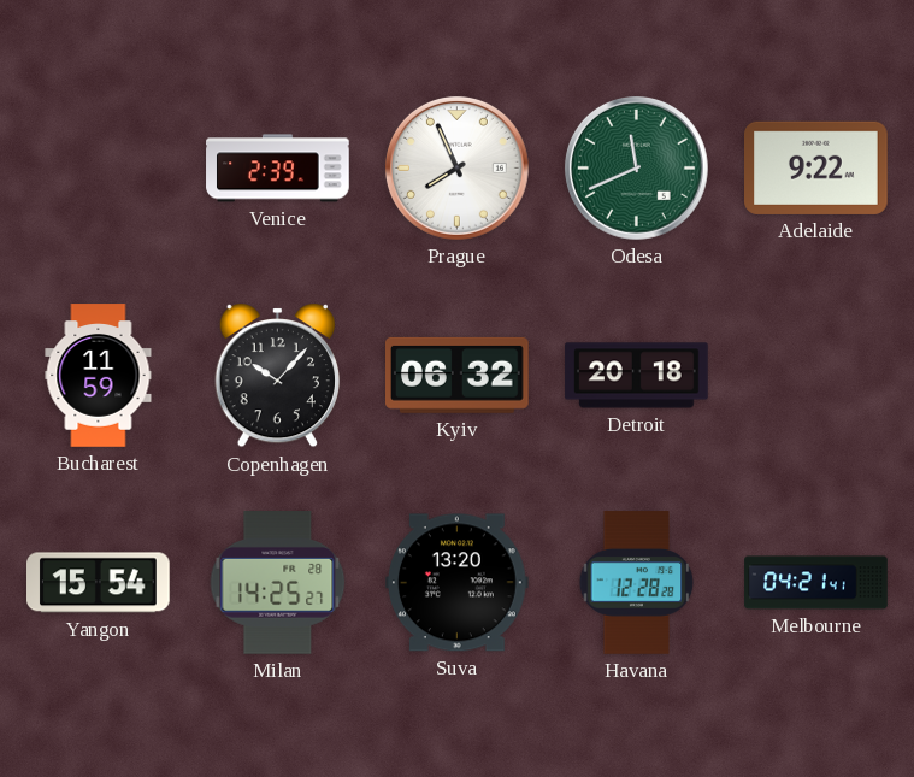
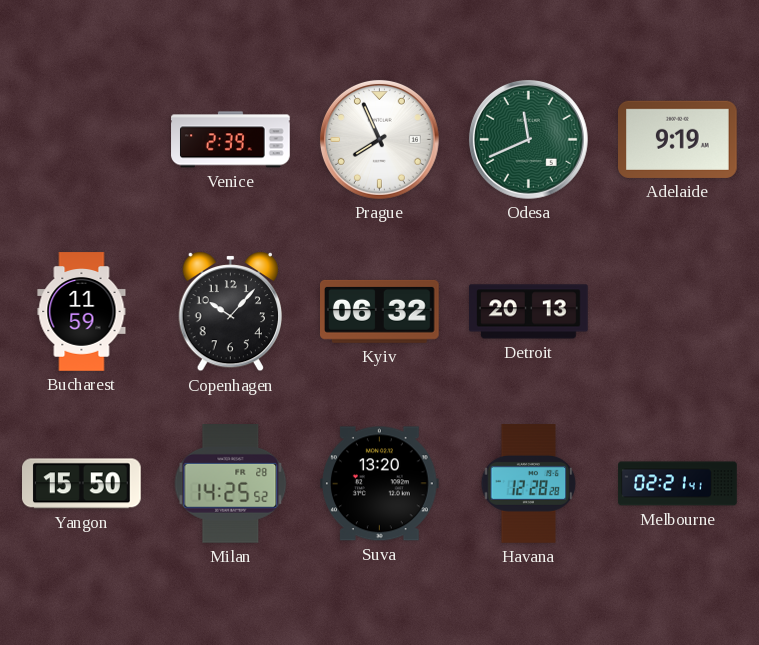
Adelaide: 9:22 -> 9:19
Detroit: 20:18 -> 20:13
Yangon: 15:54 -> 15:50
Milan: 14:25:27 -> 14:25:52
Melbourne: 04:21 -> 02:21
